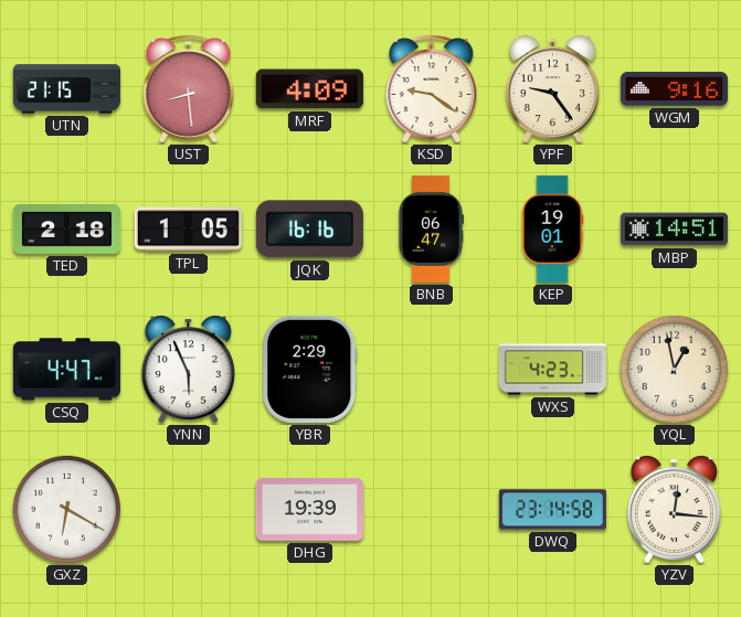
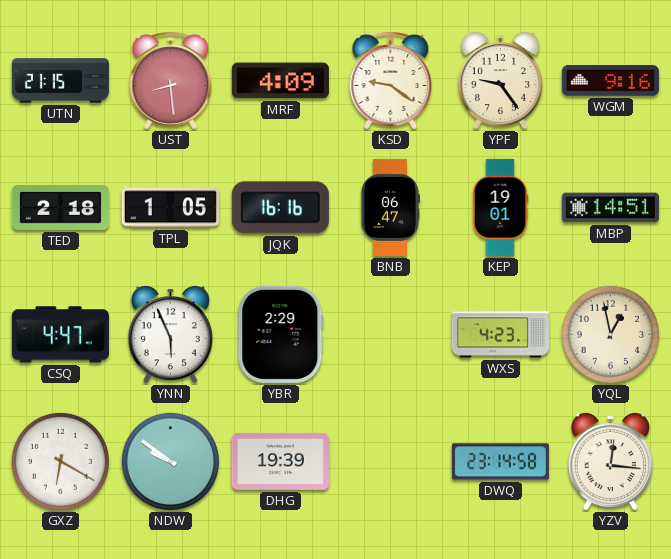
NDW: none -> 9:51
